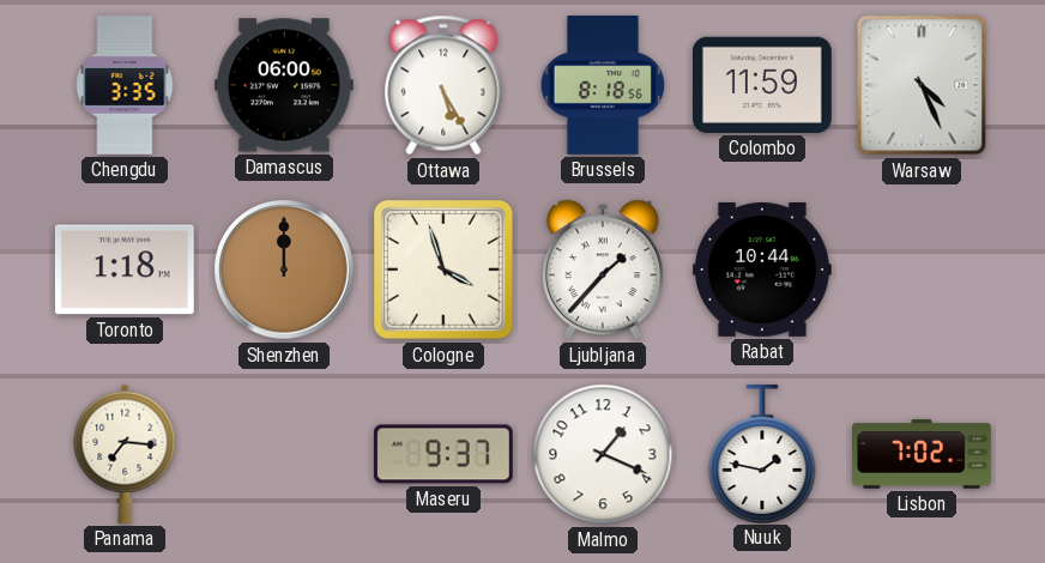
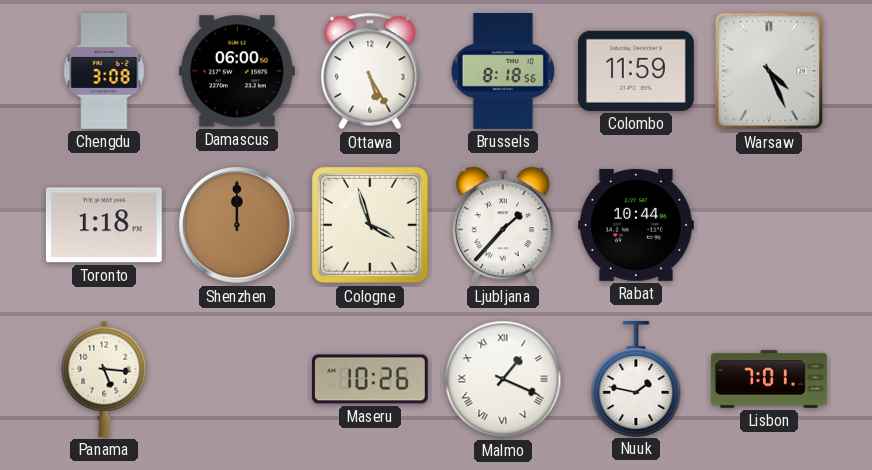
Chengdu: 3:35 -> 3:08
Panama: 7:16 -> 5:16
Maseru: 9:37 -> 10:26
Malmo numerals: Arabic -> Roman
Lisbon: 7:02 -> 7:01
